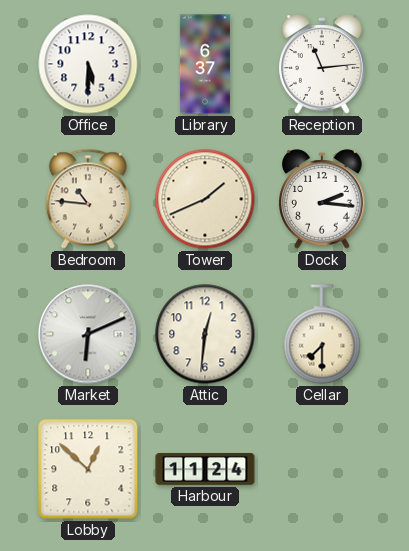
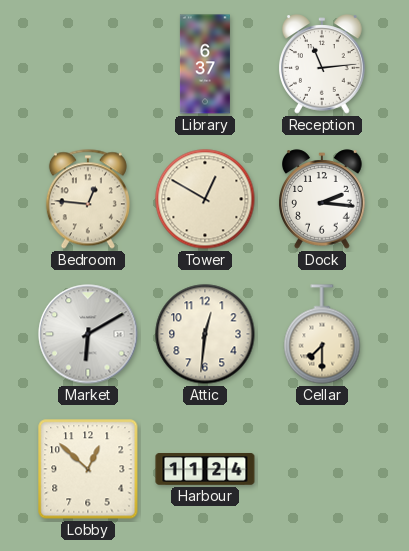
Office: 5:30 -> none
Bedroom: 10:46 -> 12:46
Tower: 1:41 -> 12:50
Market: 6:11 -> 6:10
